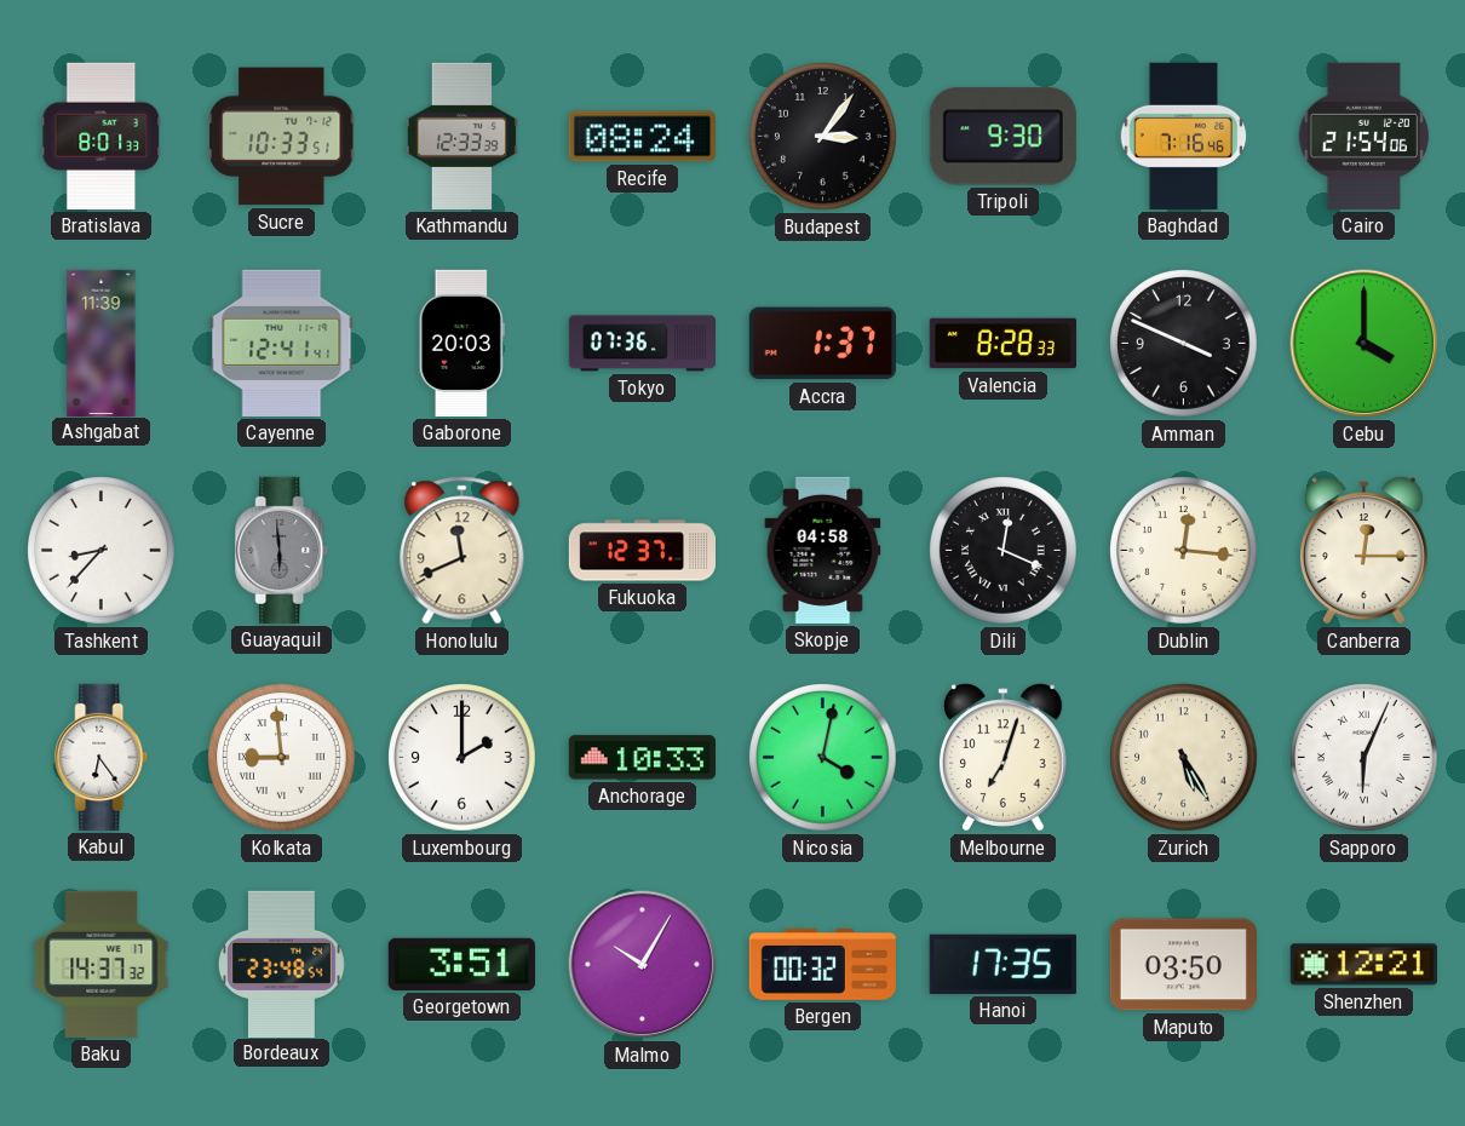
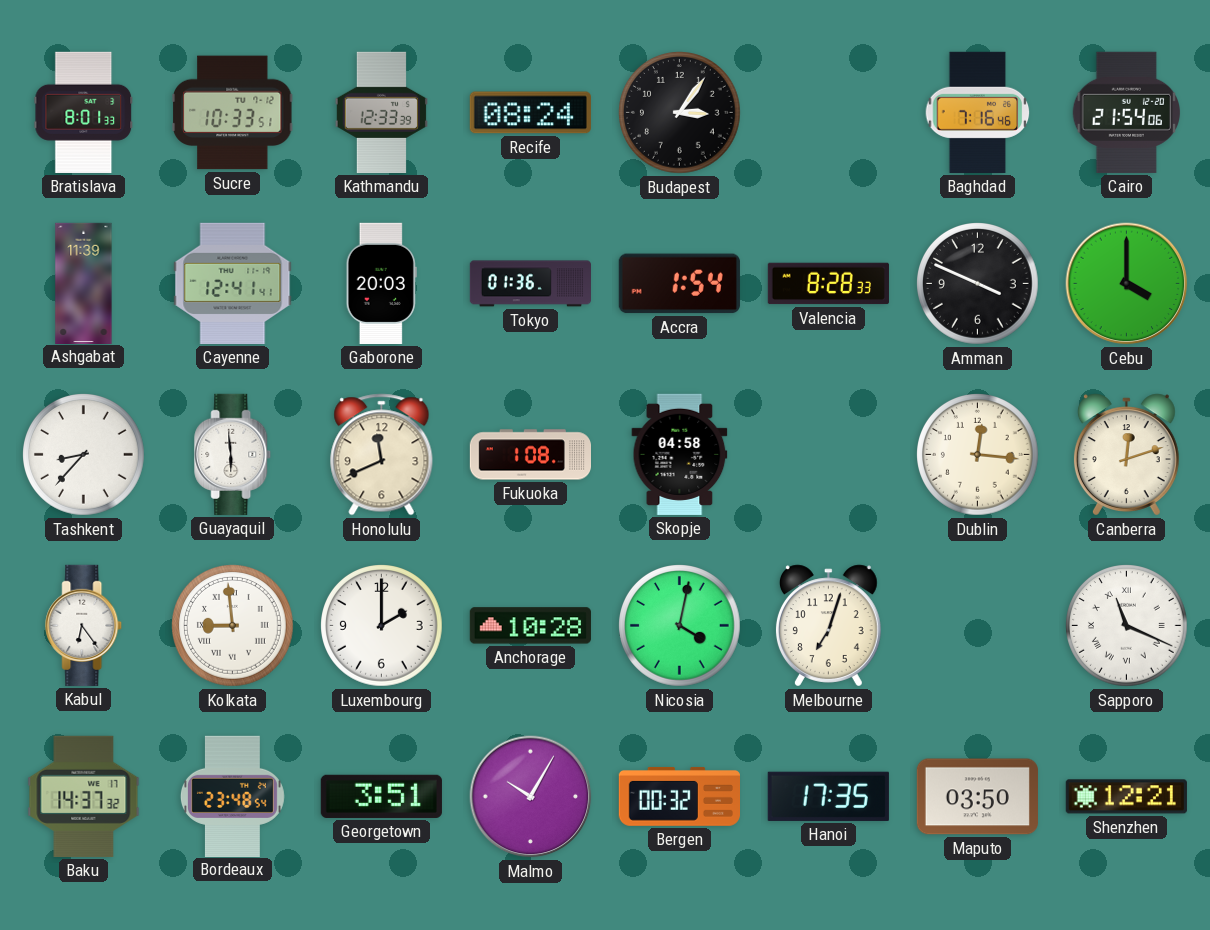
Tripoli: 9:30 -> none
Tokyo: 07:36 -> 01:36
Accra: 1:37 -> 1:54
Guayaquil dial: grey -> white
Fukuoka: 12:37 -> 1:08
Dili: 12:19 -> none
Canberra: 12:15 -> 12:12
Anchorage: 10:33 -> 10:28
Zurich: 5:25 -> none
Sapporo: 6:04 -> 11:19
